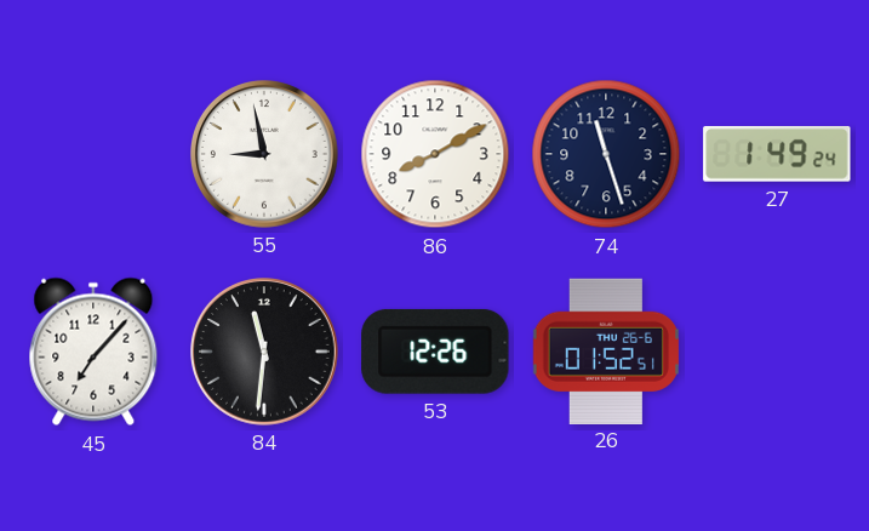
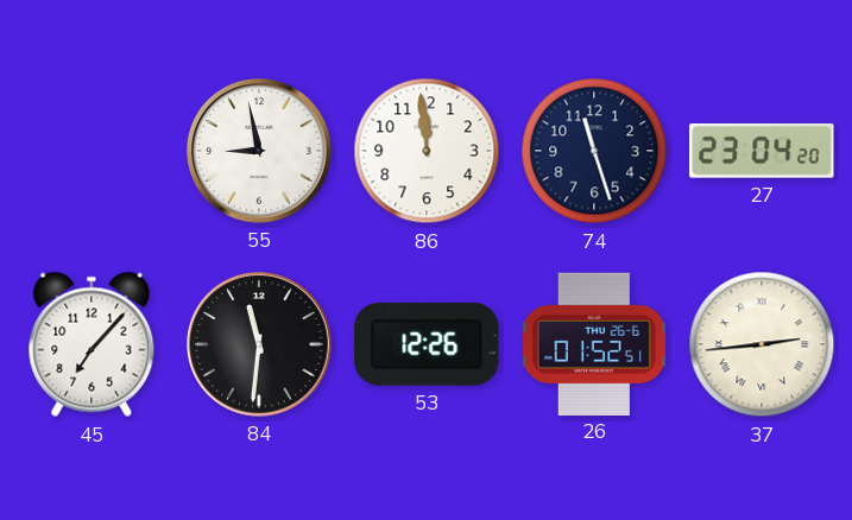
86: 8:10 -> 11:59
27: 1:49 -> 23:04
37: none -> 2:44
